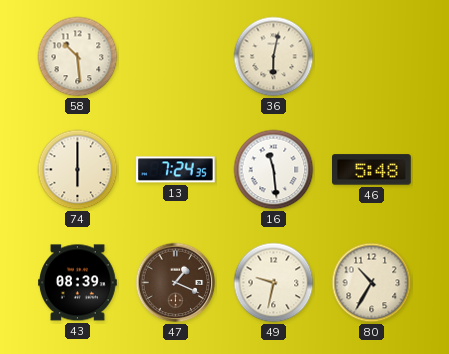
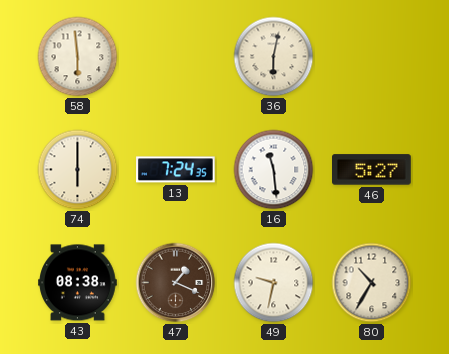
58: 10:29 -> 5:59
46: 5:48 -> 5:27
43: 08:39 -> 08:38
